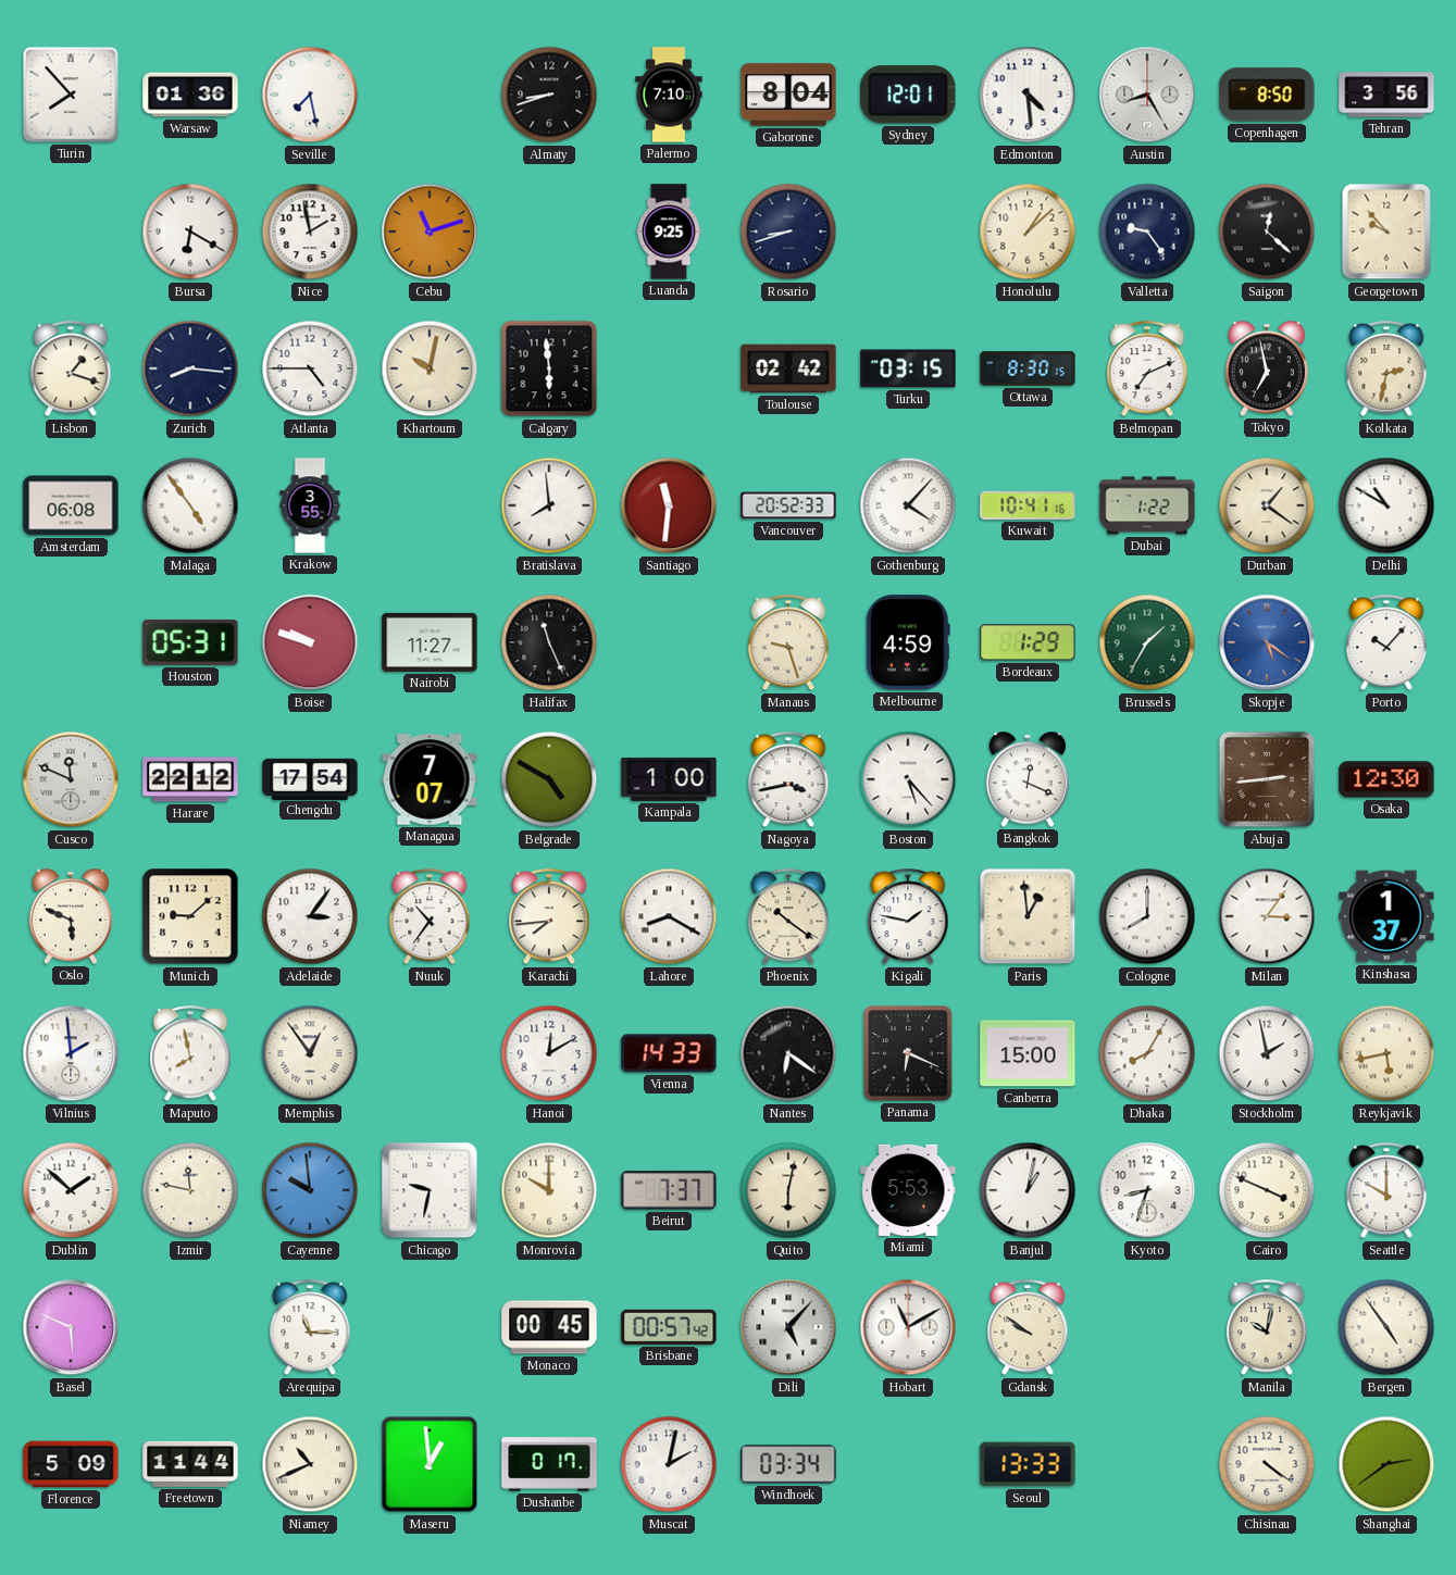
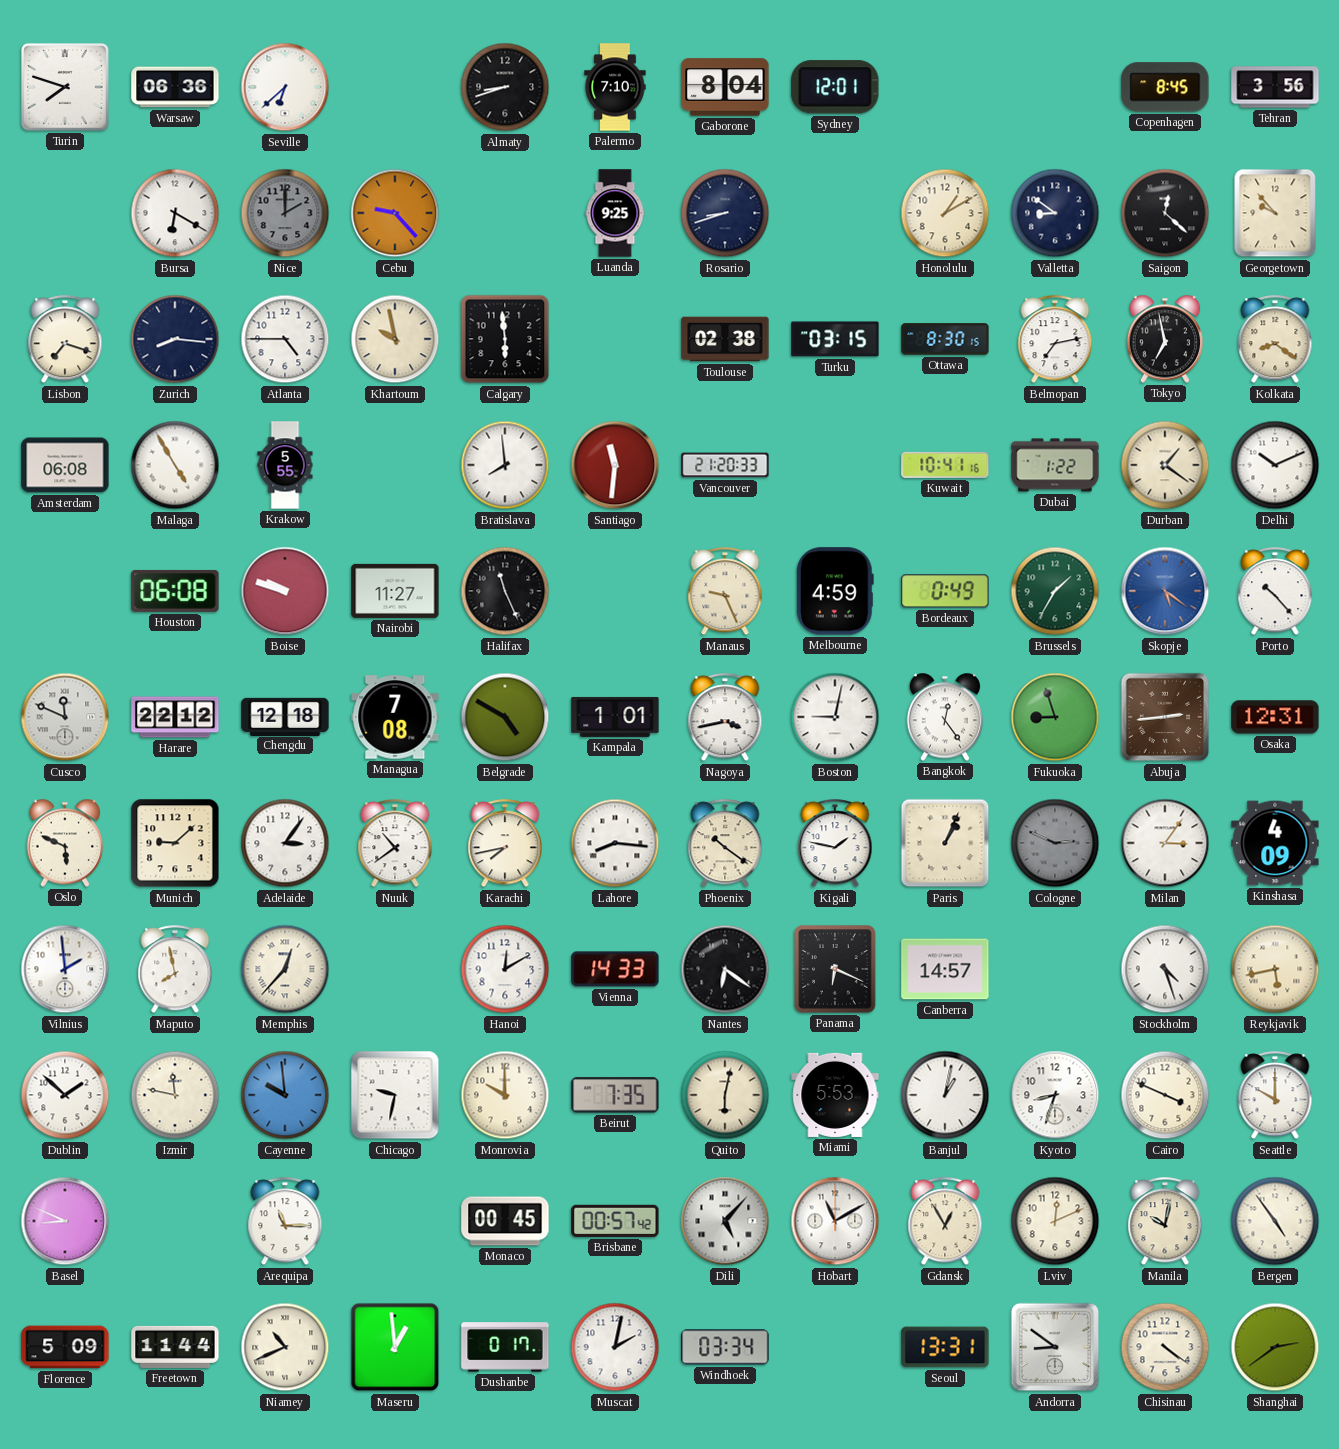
Turin: 7:53 -> 7:48
Warsaw: 01:36 -> 06:36
Seville: 7:28 -> 6:38
Edmonton: 4:29 -> none
Austin: 8:25 -> none
Copenhagen: 8:50 -> 8:45
Nice: 1:58 -> 2:00
Nice dial: white -> grey
Cebu: 11:12 -> 9:23
Honolulu: 1:08 -> 1:10
Valletta: 9:24 -> 8:51
Lisbon: 1:18 -> 7:18
Khartoum: 10:02 -> 9:58
Toulouse: 02:42 -> 02:38
Belmopan: 7:11 -> 7:13
Kolkata: 2:32 -> 8:21
Malaga: 4:54 -> 4:55
Krakow: 3:55 -> 5:55
Vancouver: 20:52 -> 21:20
Gothenburg: 4:07 -> none
Delhi: 10:50 -> 10:11
Houston: 05:31 -> 06:08
Manaus: 9:27 -> 9:26
Bordeaux: 1:29 -> 0:49
Porto: 10:07 -> 10:23
Chengdu: 17:54 -> 12:18
Managua: 7:07 -> 7:08
Kampala: 1:00 -> 1:01
Boston: 5:23 -> 9:02
Bangkok: 12:19 -> 12:24
Fukuoka: none -> 8:57
Osaka: 12:30 -> 12:31
Nuuk: 10:36 -> 10:39
Karachi: 7:44 -> 7:43
Lahore: 8:20 -> 8:16
Paris: 12:59 -> 1:04
Cologne: 8:00 -> 2:49
Cologne dial: white -> grey
Kinshasa: 1:37 -> 4:09
Memphis: 12:54 -> 12:37
Canberra: 15:00 -> 14:57
Dhaka: 8:05 -> none
Stockholm: 1:58 -> 4:27
Beirut: 7:37 -> 7:35
Basel: 5:49 -> 8:49
Gdansk: 9:51 -> 12:55
Lviv: none -> 12:11
Seoul: 13:33 -> 13:31
Andorra: none -> 8:51
